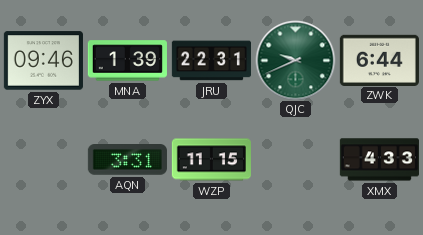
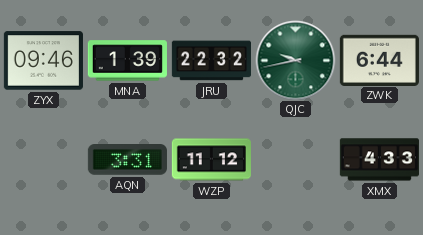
JRU: 22:31 -> 22:32
QJC: 9:41 -> 9:43
WZP: 11:15 -> 11:12
